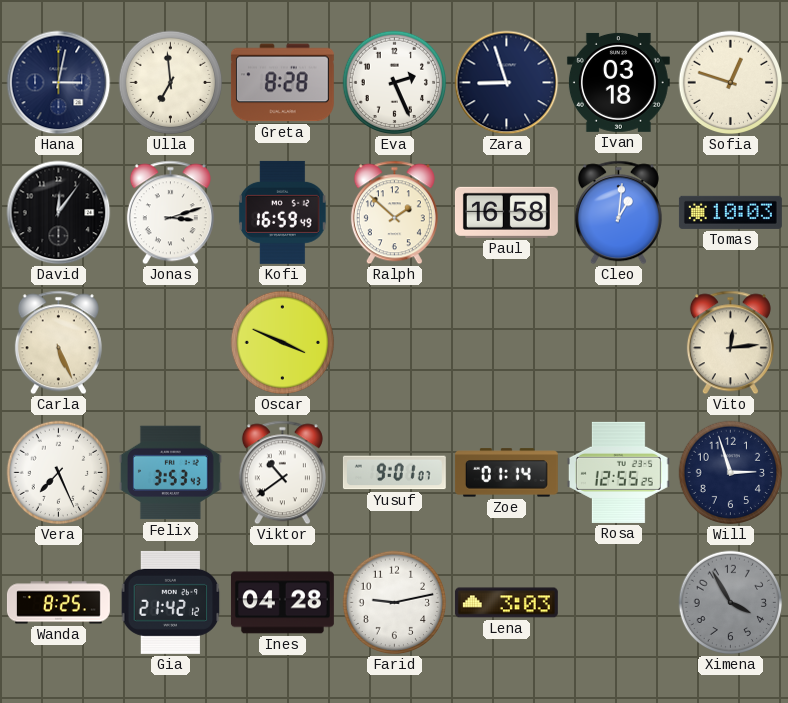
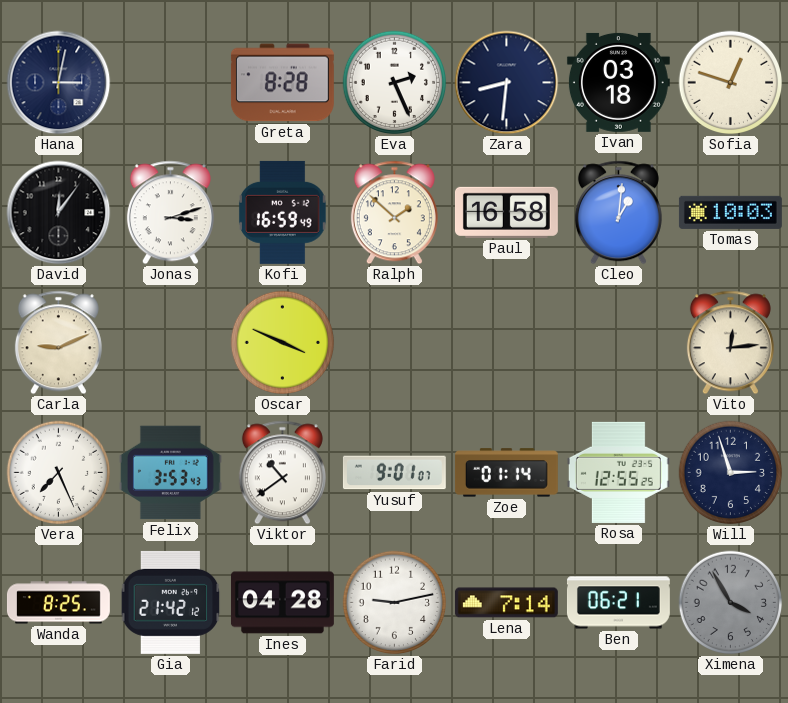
Ulla: 6:59 -> none
Zara: 8:57 -> 8:31
Carla: 5:26 -> 9:11
Lena: 3:03 -> 7:14
Ben: none -> 06:21
